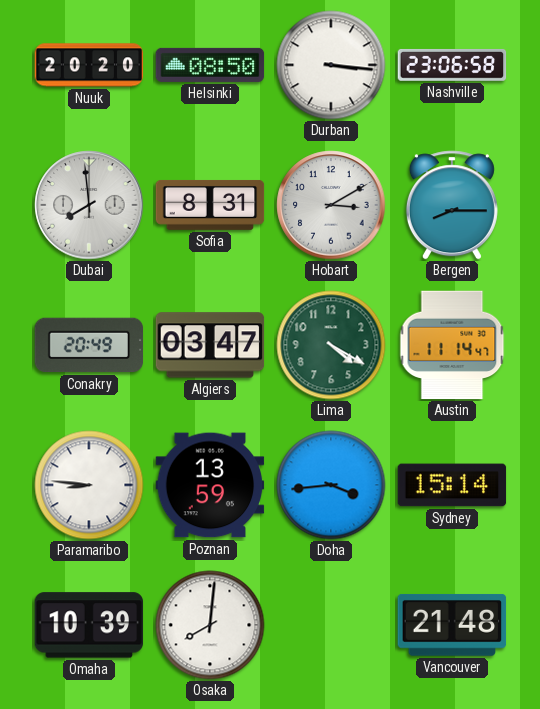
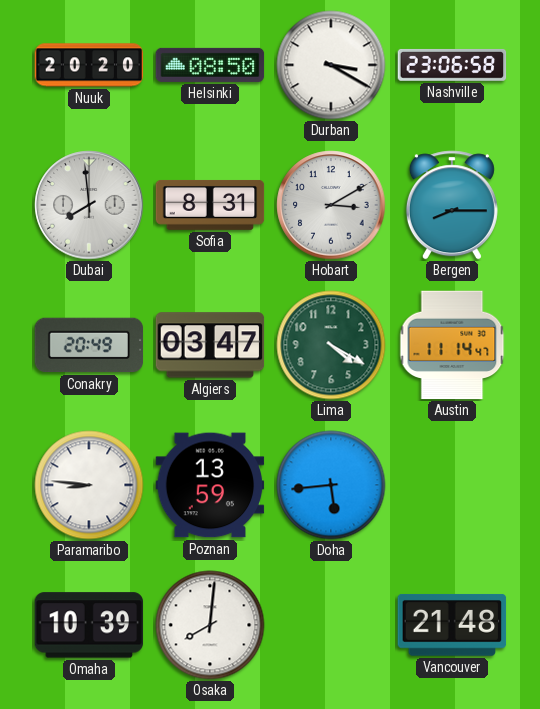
Durban: 3:16 -> 3:20
Doha: 3:44 -> 5:44
Sydney: 15:14 -> none
